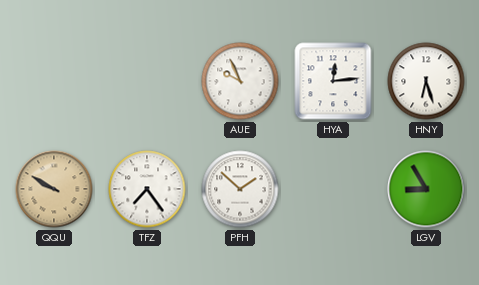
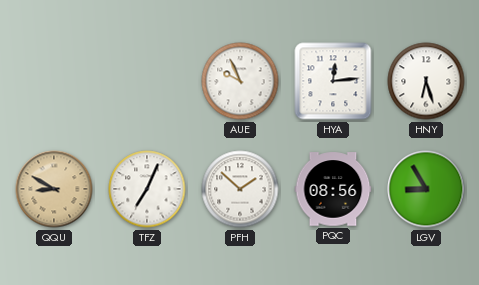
QQU: 9:50 -> 8:50
TFZ: 7:24 -> 7:04
PQC: none -> 08:56
